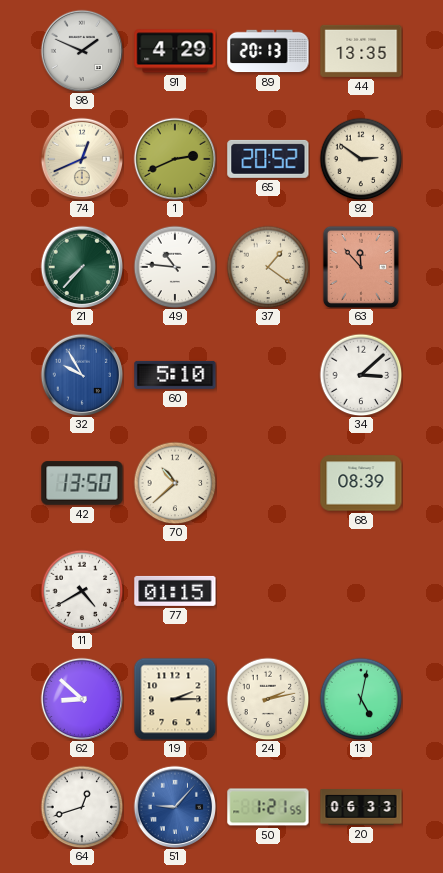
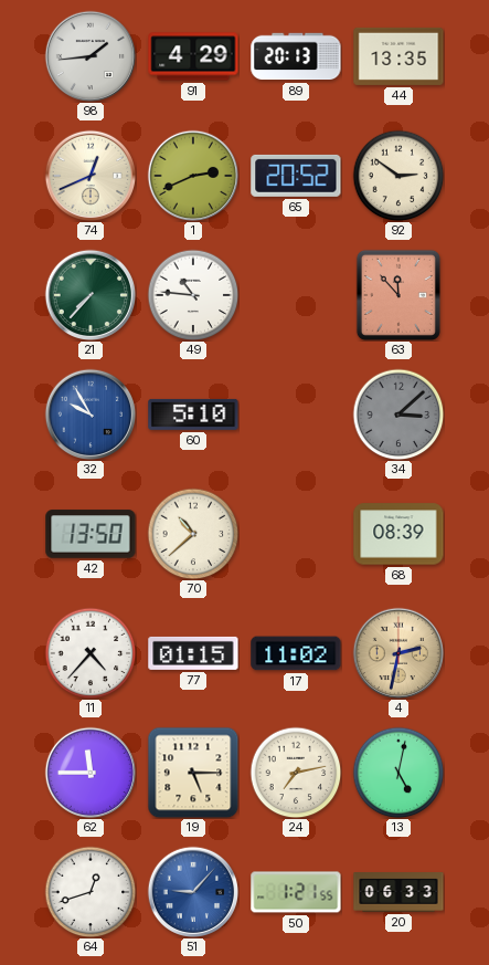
98: 1:49 -> 1:44
37: 1:21 -> none
34 dial: white -> grey
11: 4:40 -> 4:37
17: none -> 11:02
4: none -> 2:32
62: 8:52 -> 11:45
19: 2:15 -> 5:15
24: 2:13 -> 7:13
